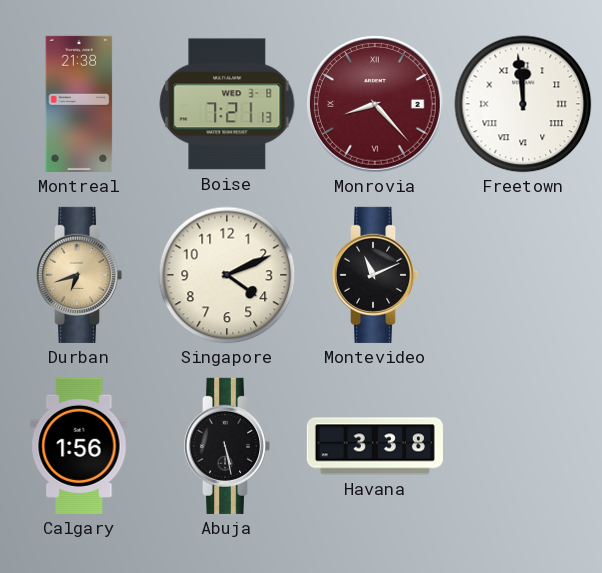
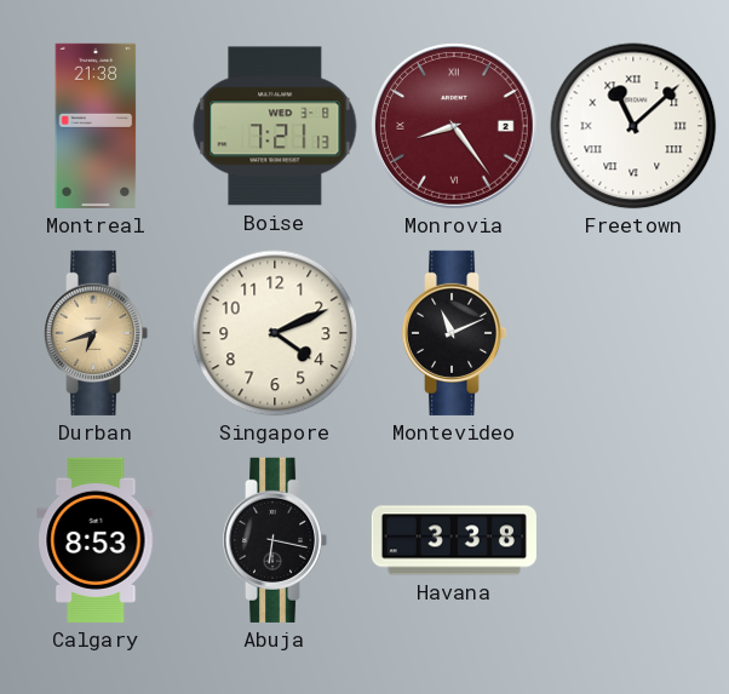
Monrovia: 8:23 -> 8:24
Freetown: 11:59 -> 11:08
Calgary: 1:56 -> 8:53
Abuja: 5:28 -> 6:17
